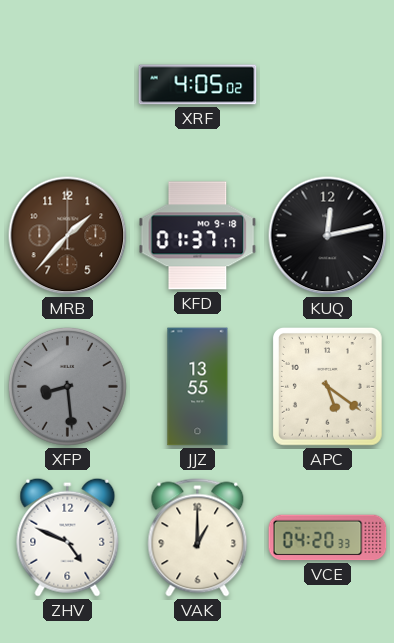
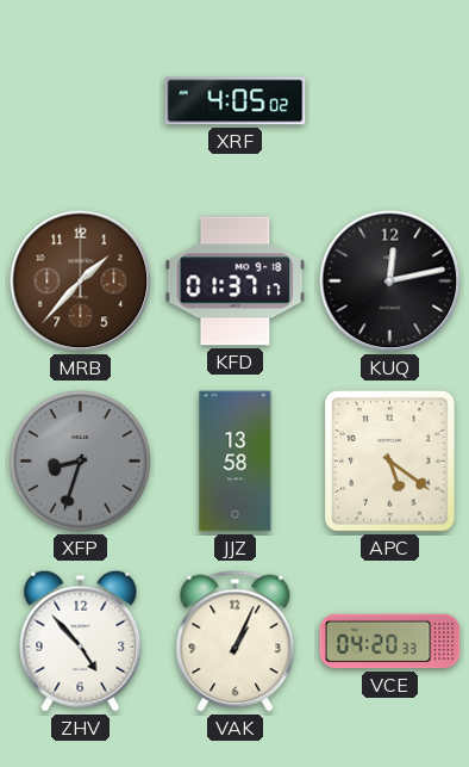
XFP: 8:29 -> 8:33
JJZ: 13:55 -> 13:58
ZHV: 4:49 -> 4:53
VAK: 1:00 -> 1:04
